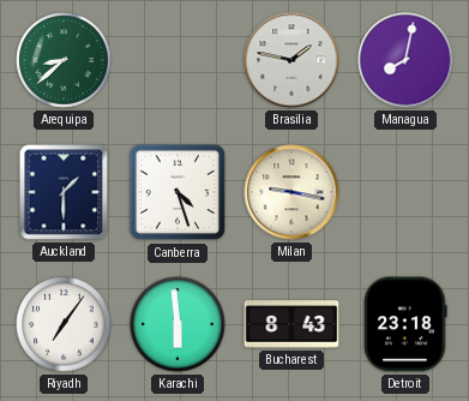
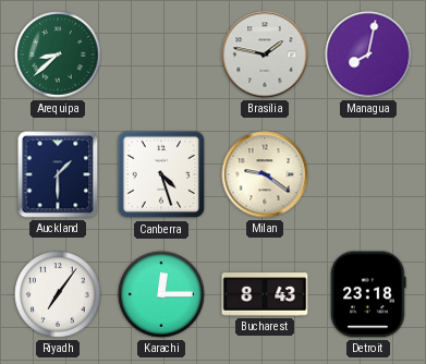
Milan: 9:17 -> 9:21
Karachi: 5:59 -> 12:15
